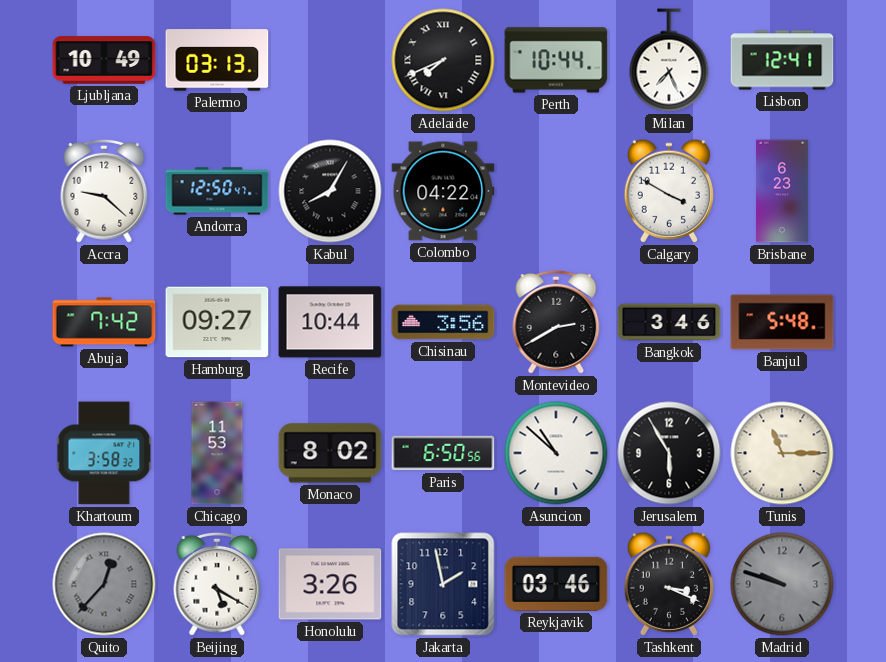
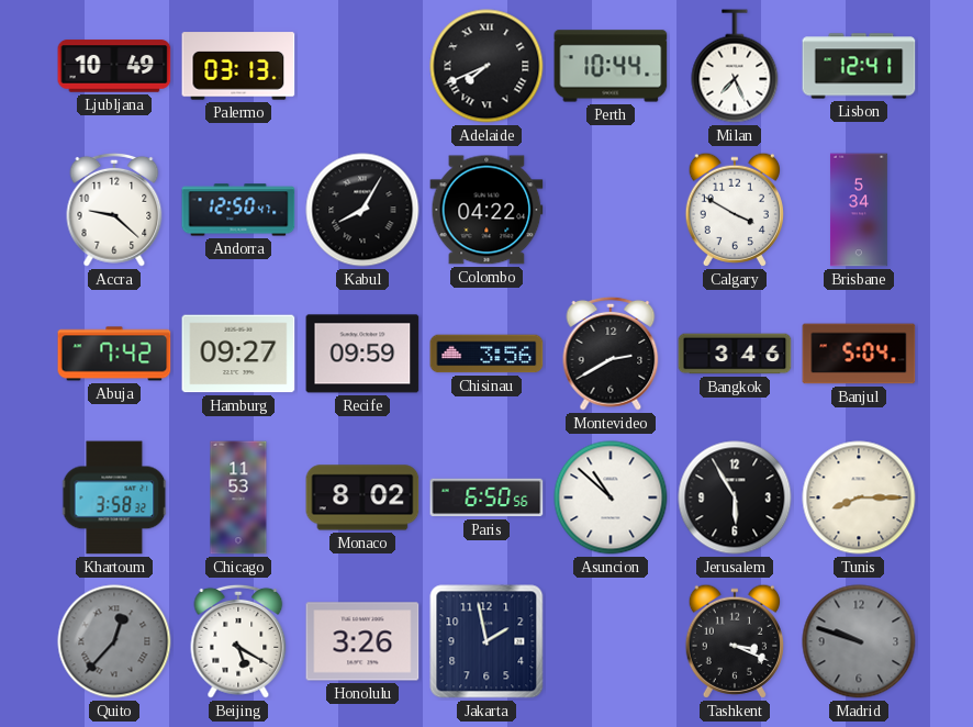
Brisbane: 6:23 -> 5:34
Recife: 10:44 -> 09:59
Banjul: 5:48 -> 5:04
Tunis: 11:15 -> 8:15
Reykjavik: 03:46 -> none
